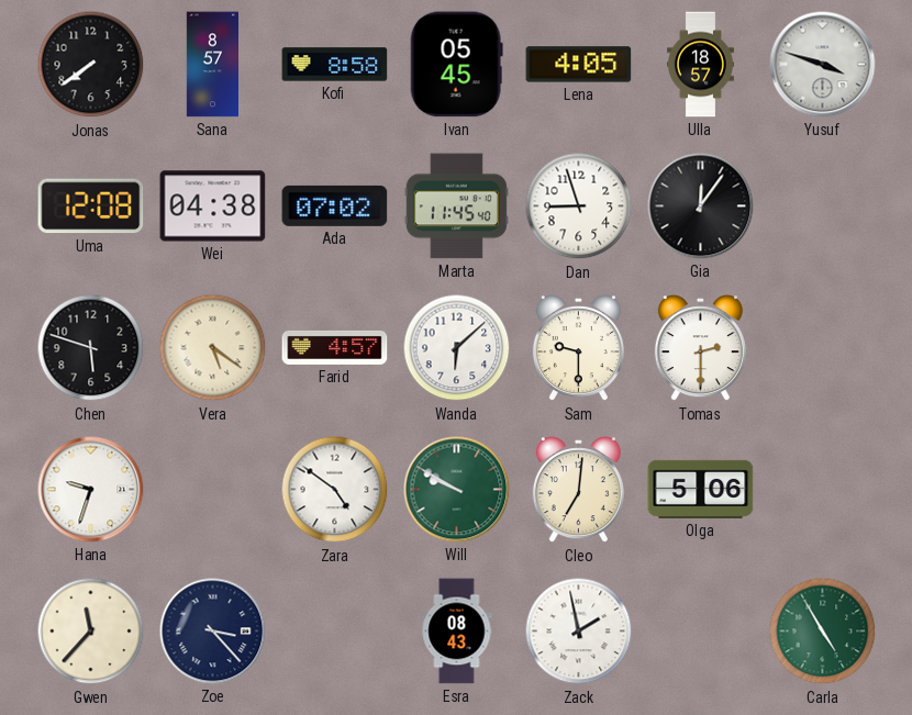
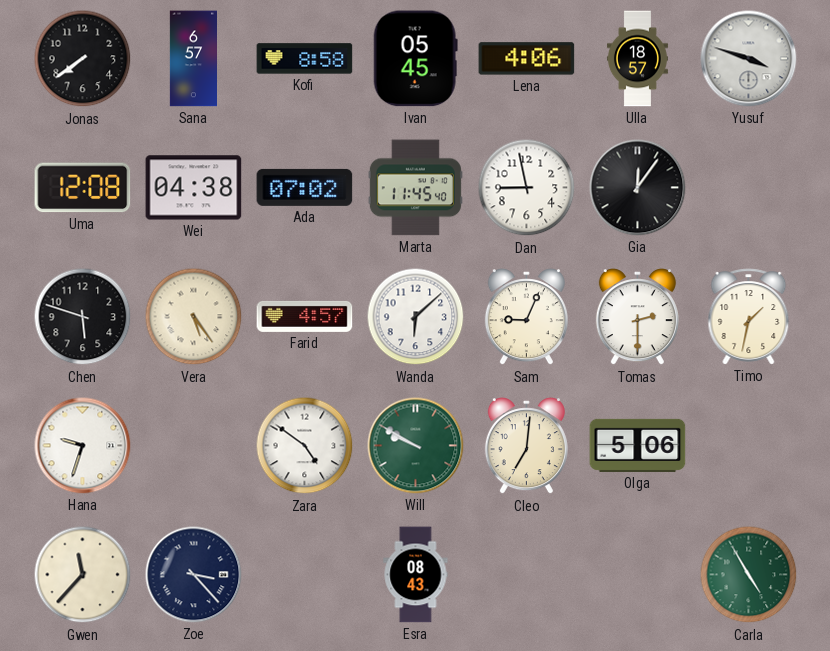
Sana: 8:57 -> 6:57
Lena: 4:05 -> 4:06
Dan: 8:57 -> 8:58
Vera: 5:21 -> 5:24
Sam: 9:30 -> 9:04
Timo: none -> 1:32
Zack: 1:58 -> none
